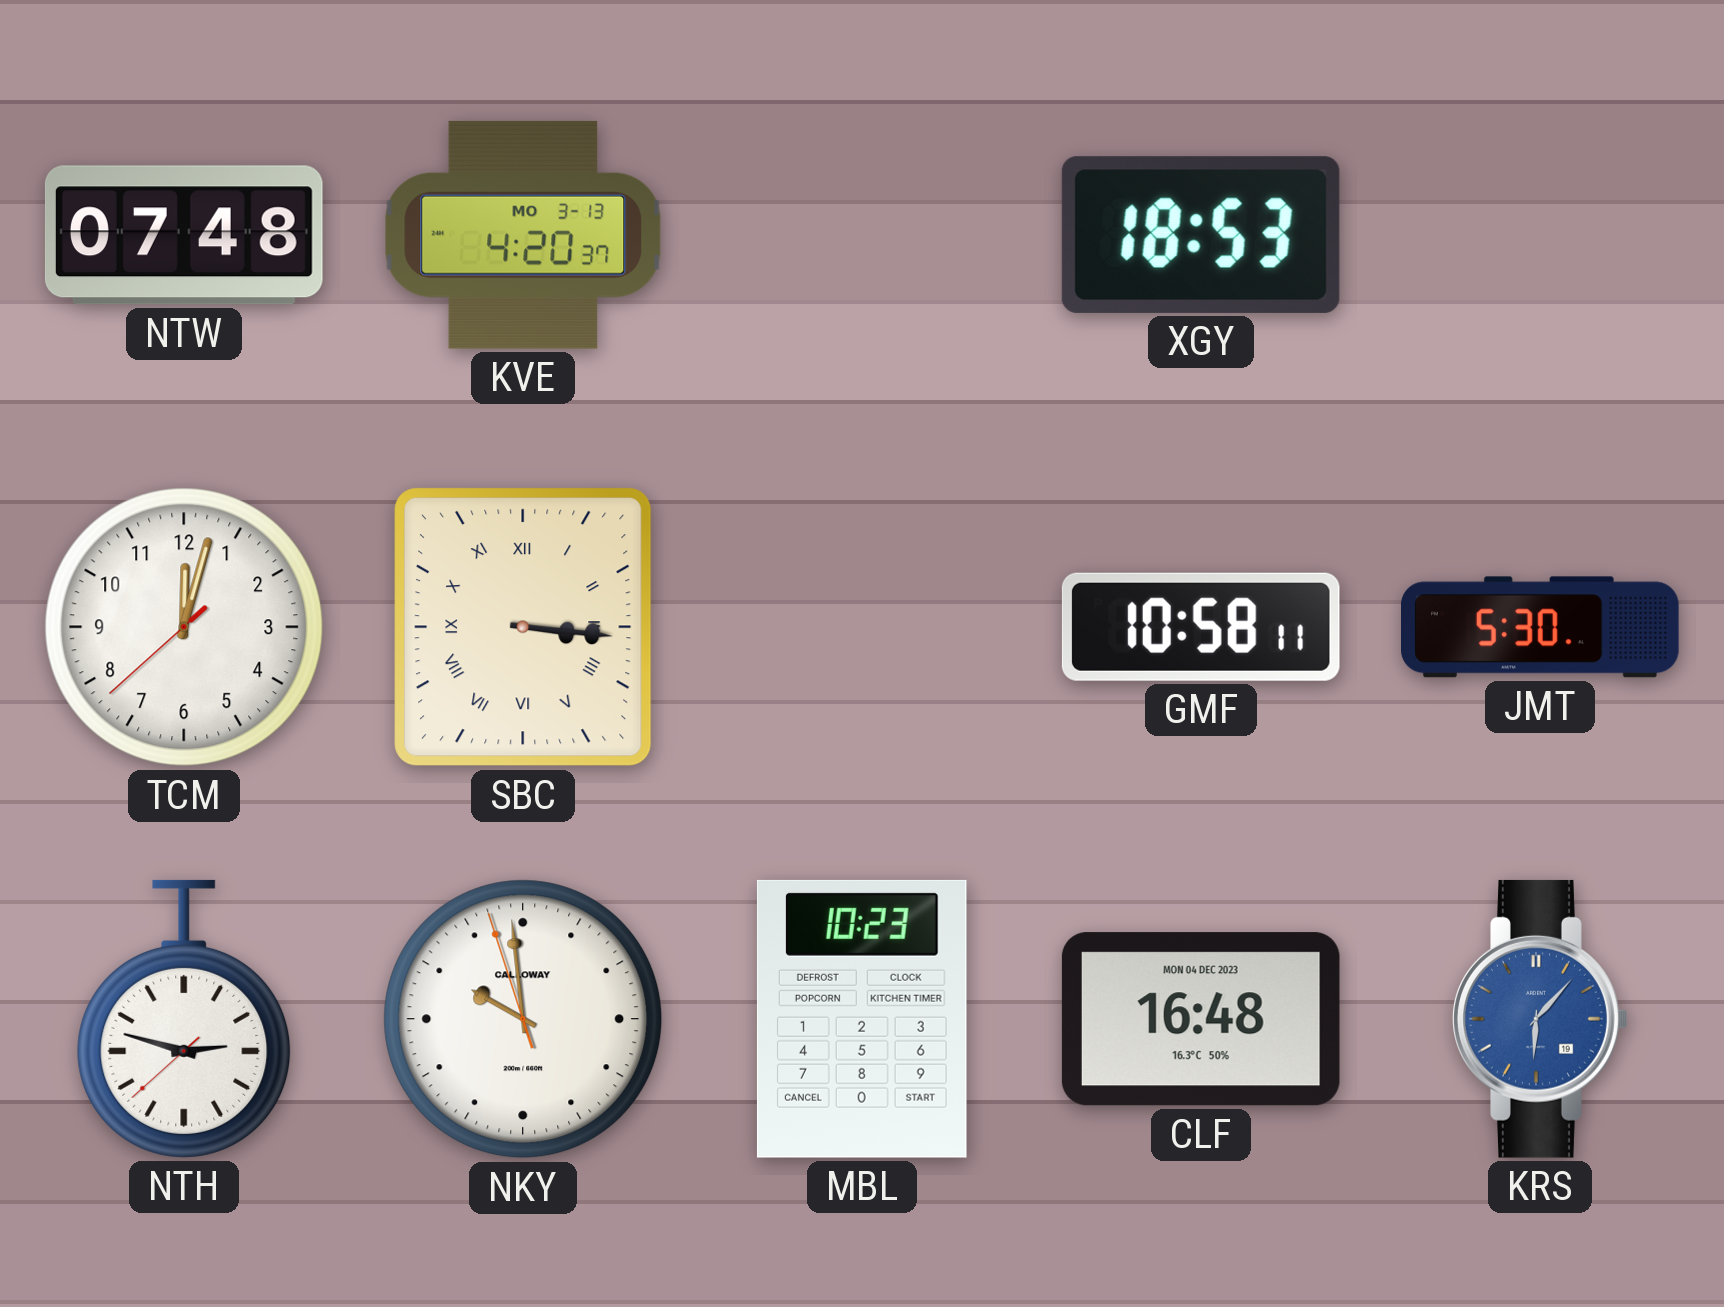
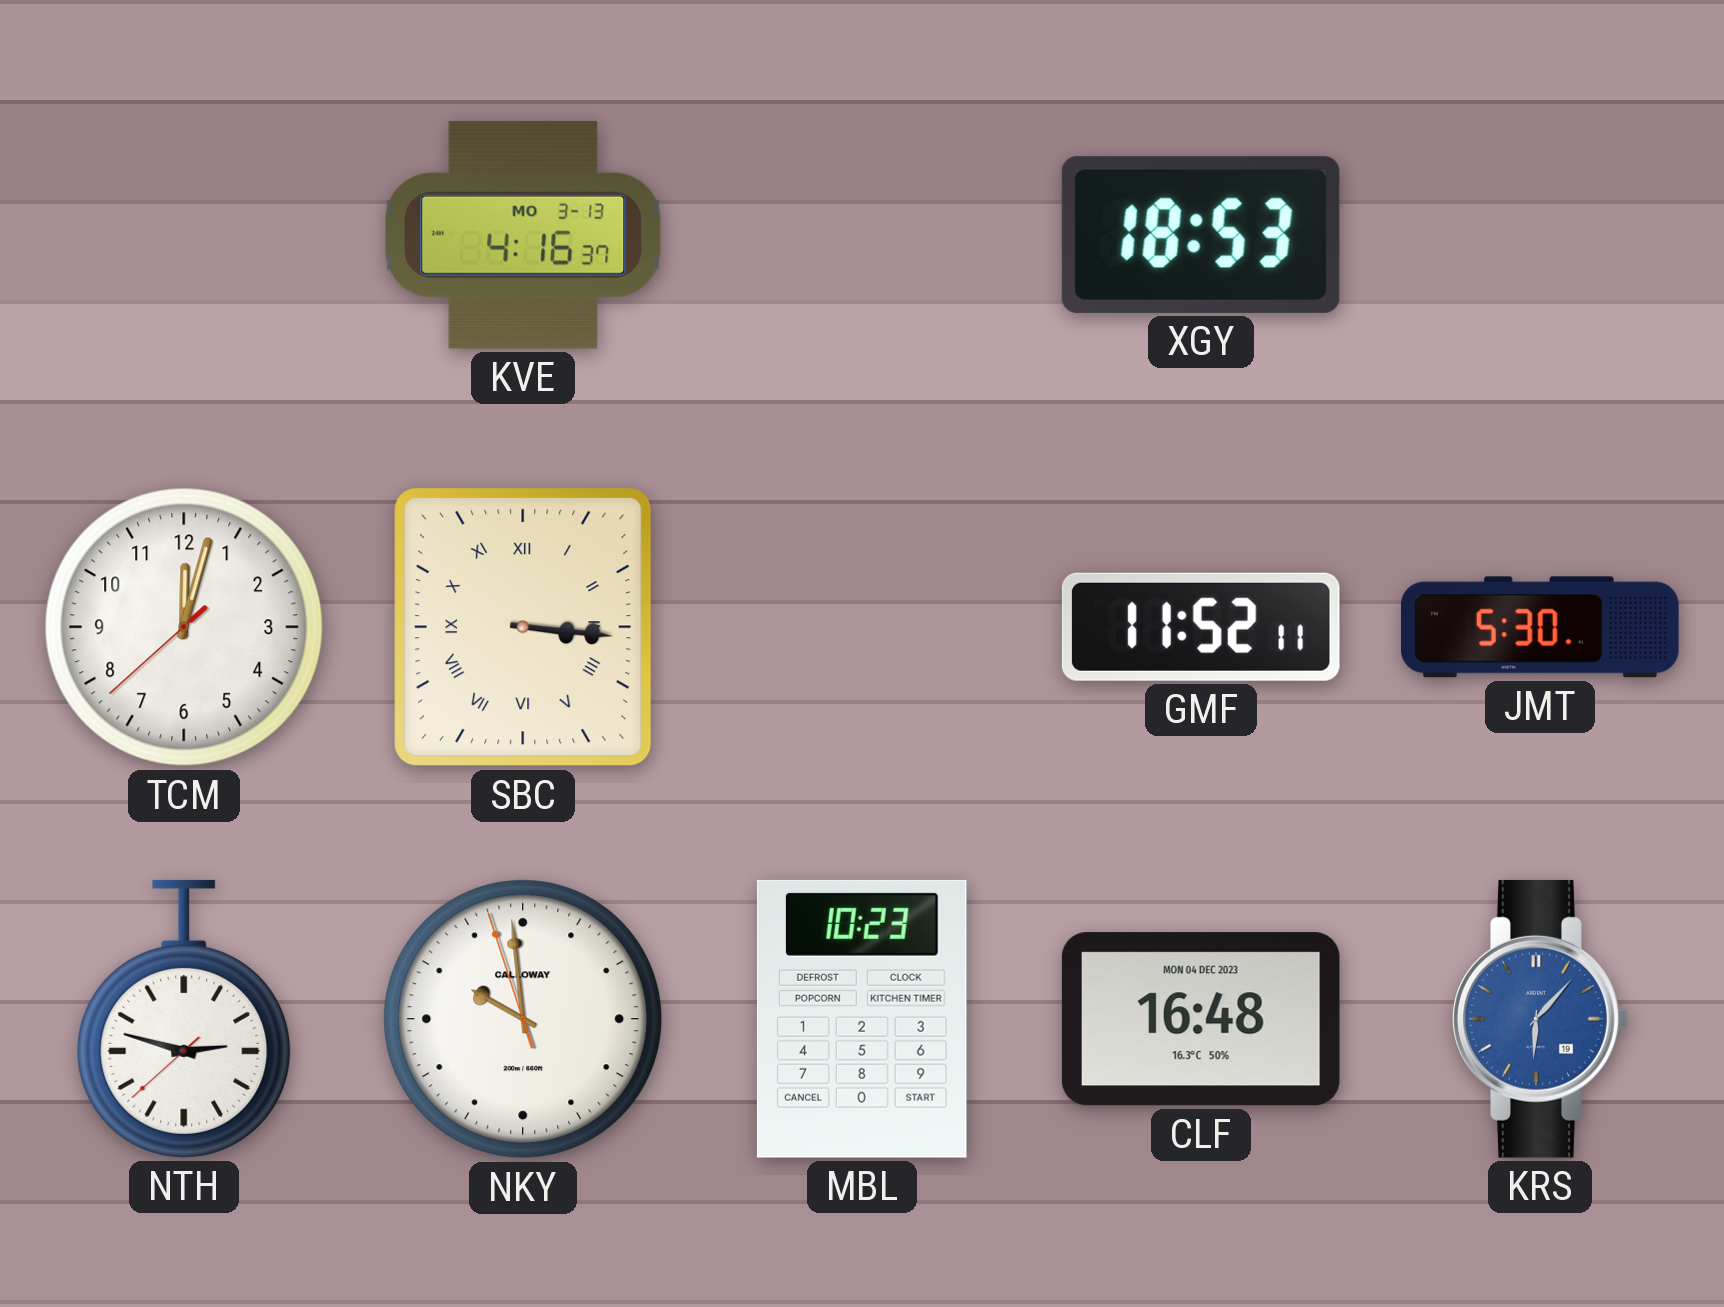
NTW: 07:48 -> none
KVE: 4:20 -> 4:16
GMF: 10:58 -> 11:52
